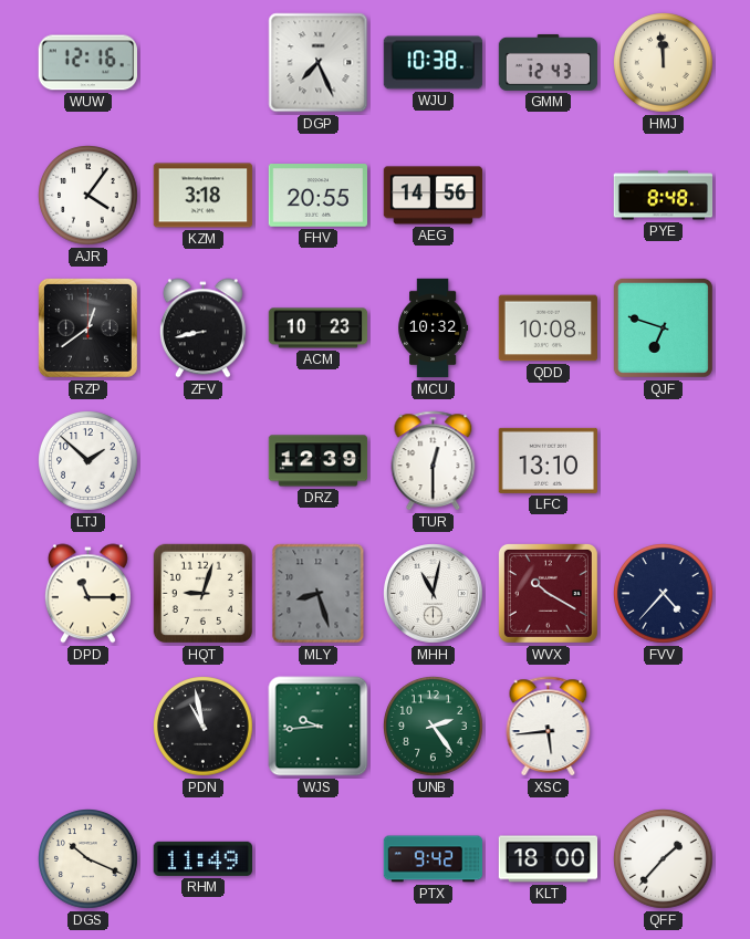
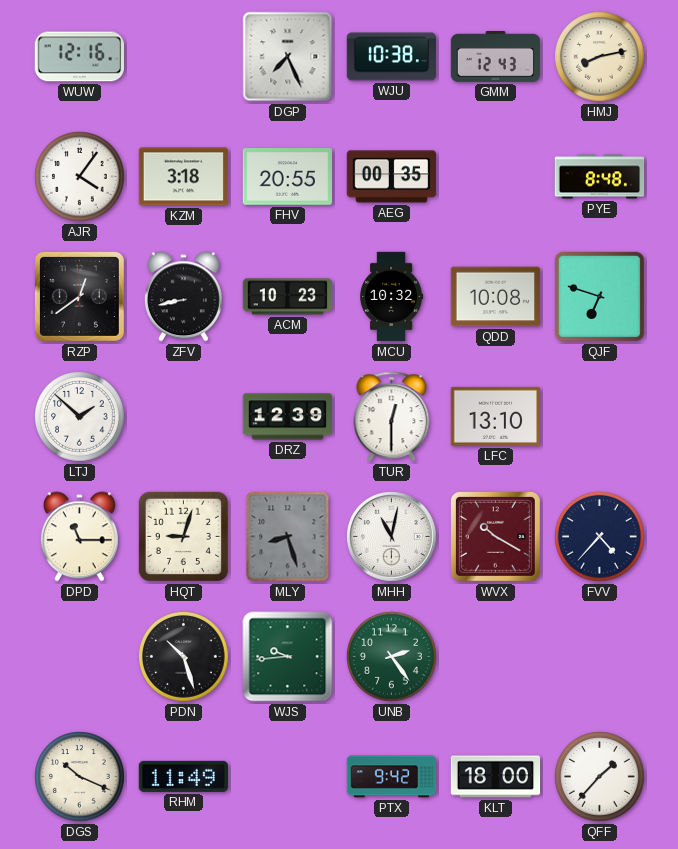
HMJ: 11:59 -> 8:13
AEG: 14:56 -> 00:35
PDN: 10:58 -> 10:27
XSC: 5:44 -> none
